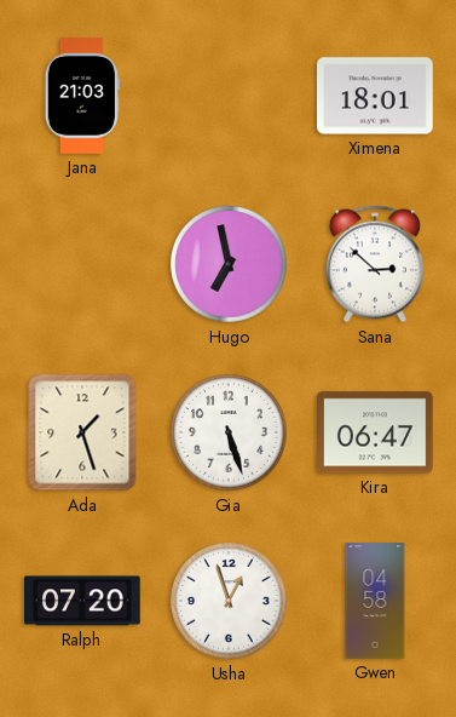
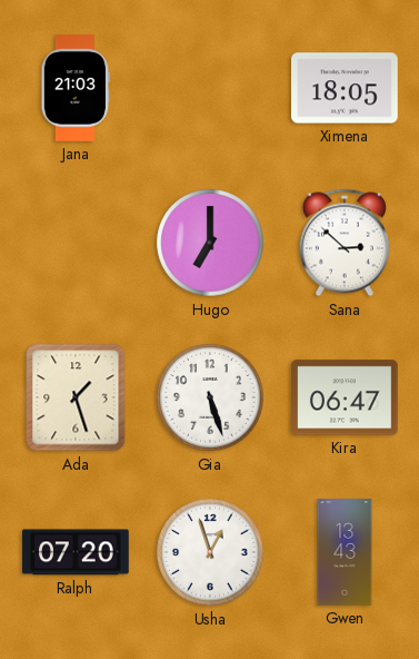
Ximena: 18:01 -> 18:05
Hugo: 6:58 -> 7:00
Gwen: 04:58 -> 13:43
